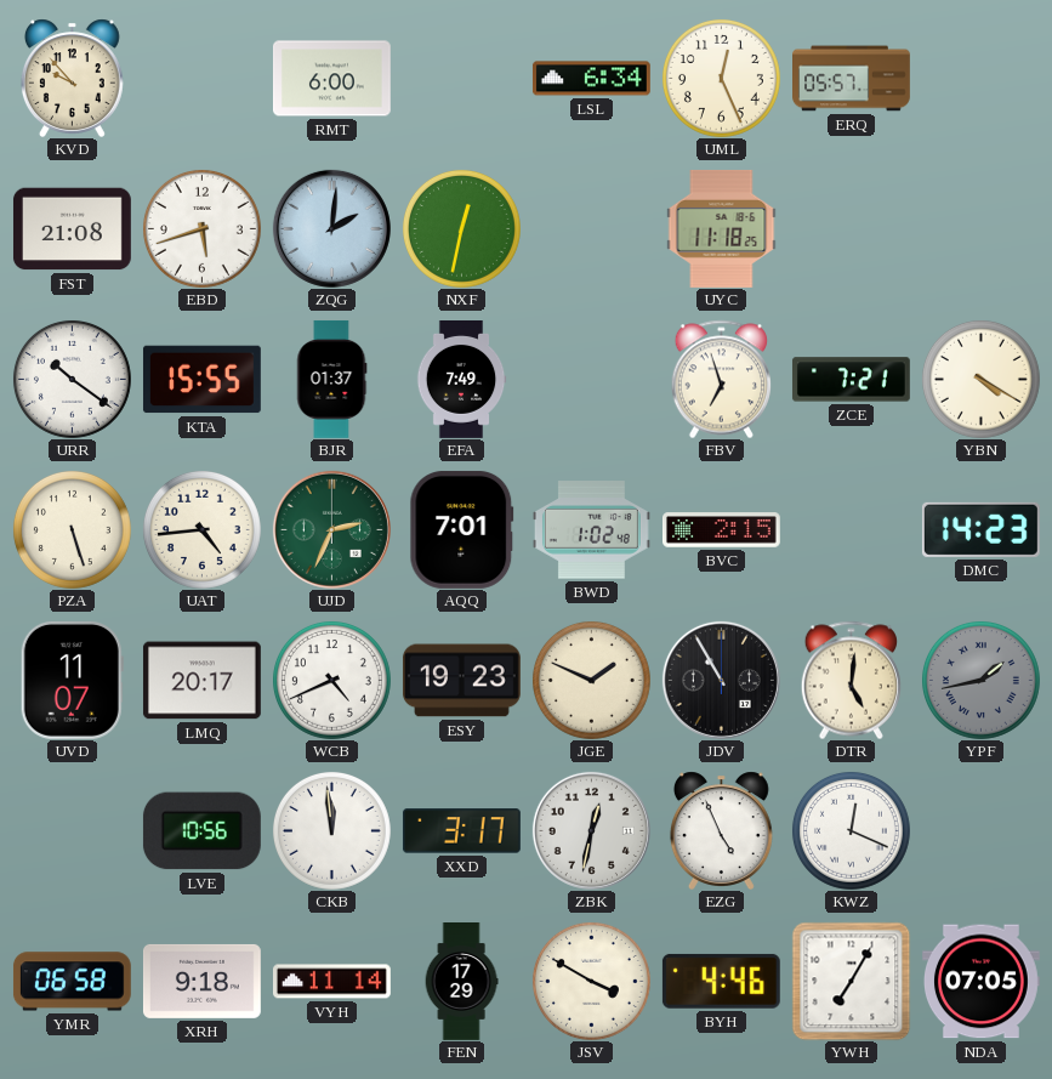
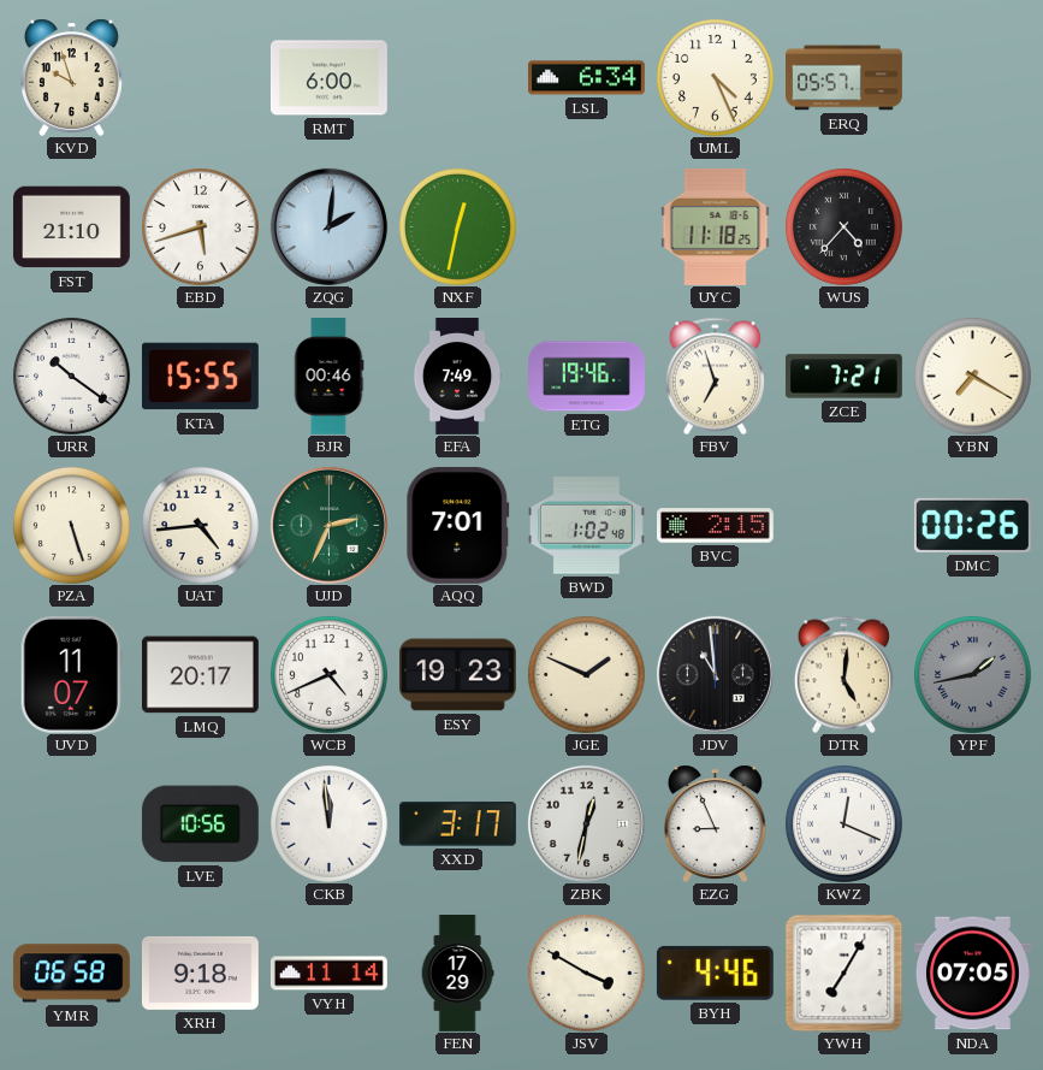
KVD: 9:53 -> 9:57
UML: 12:26 -> 4:26
FST: 21:08 -> 21:10
WUS: none -> 4:37
BJR: 01:37 -> 00:46
ETG: none -> 19:46
YBN: 4:20 -> 7:20
DMC: 14:23 -> 00:26
JDV: 10:55 -> 10:59
EZG: 4:56 -> 8:56
